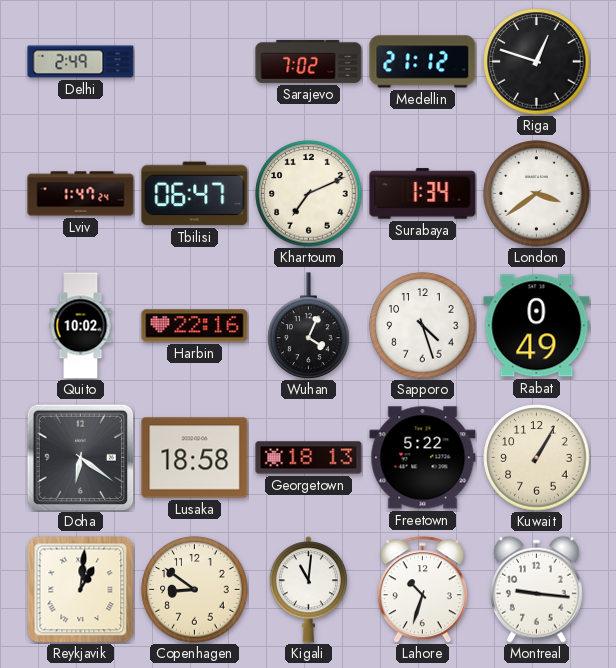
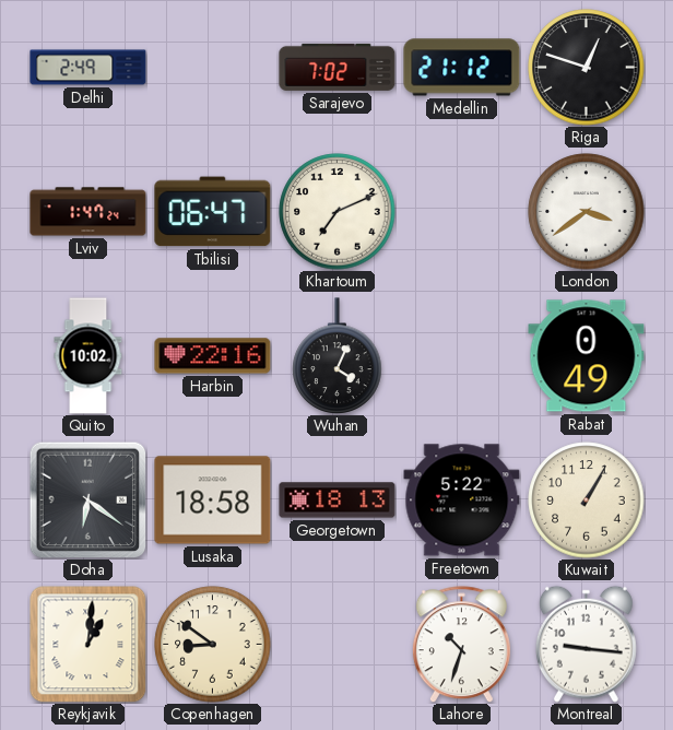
Surabaya: 1:34 -> none
Sapporo: 4:27 -> none
Kigali: 11:01 -> none
